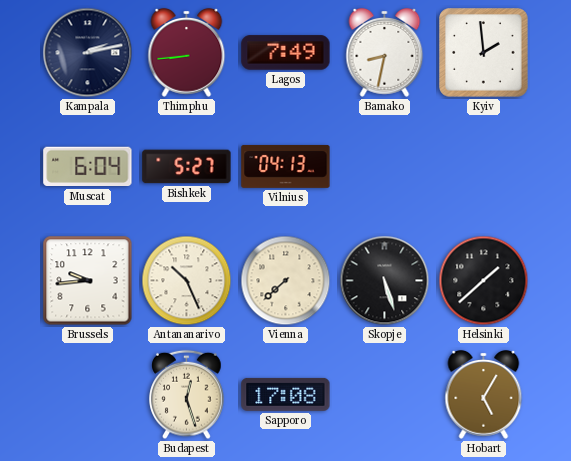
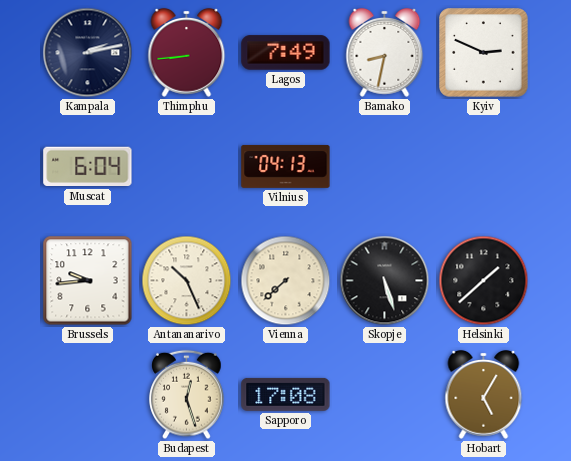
Kyiv: 1:59 -> 2:49
Bishkek: 5:27 -> none
